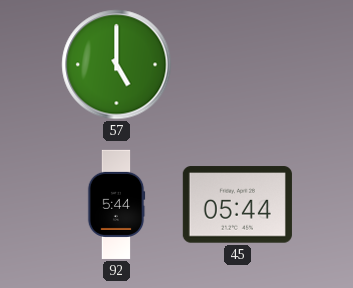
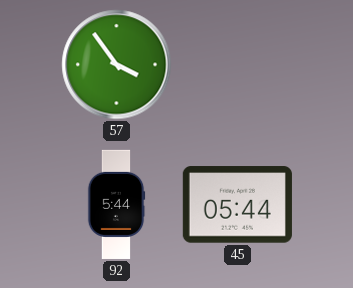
57: 5:00 -> 3:54
